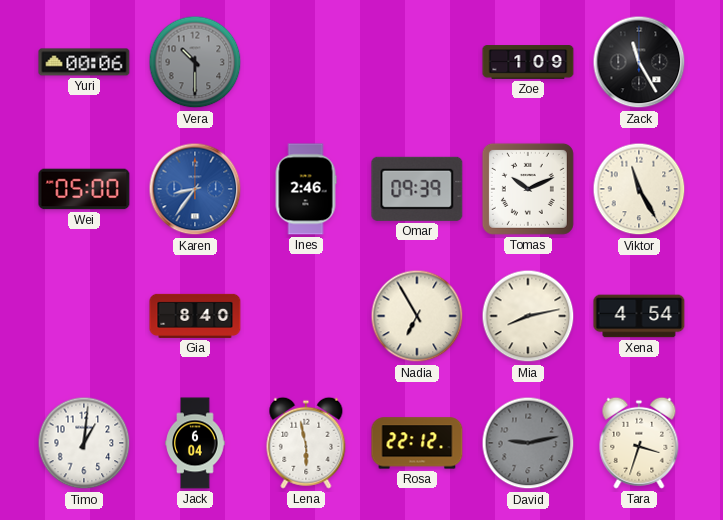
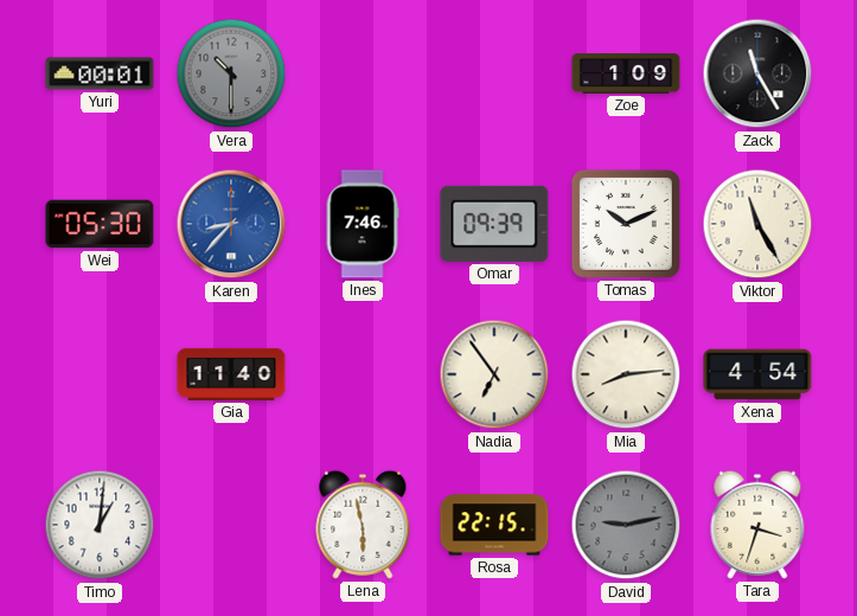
Yuri: 00:06 -> 00:01
Wei: 05:00 -> 05:30
Karen: 8:36 -> 8:37
Ines: 2:46 -> 7:46
Gia: 8:40 -> 11:40
Nadia: 6:55 -> 6:54
Mia: 8:13 -> 8:14
Jack: 6:04 -> none
Rosa: 22:12 -> 22:15
